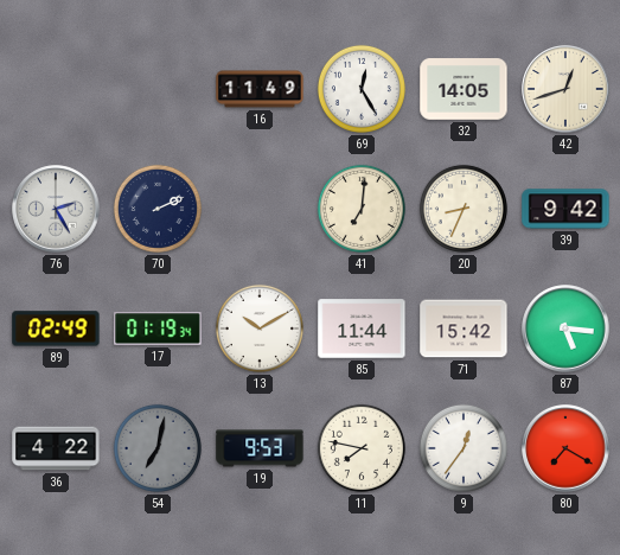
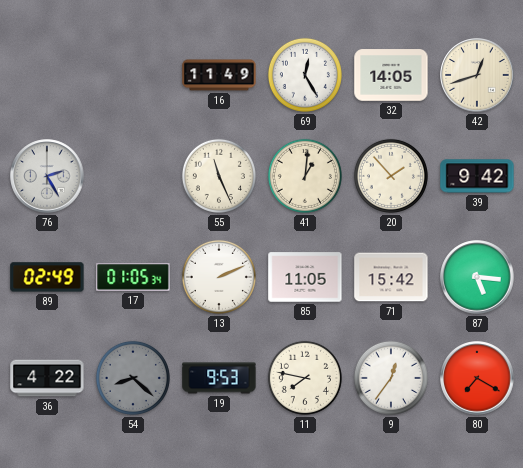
70: 2:11 -> none
55: none -> 11:26
41: 7:01 -> 1:01
20: 8:34 -> 1:53
17: 01:19 -> 01:05
13: 10:10 -> 2:11
85: 11:44 -> 11:05
54: 7:02 -> 8:22
